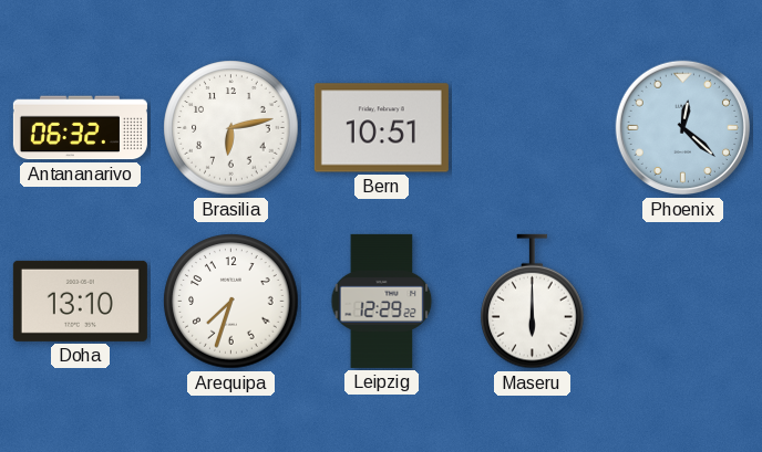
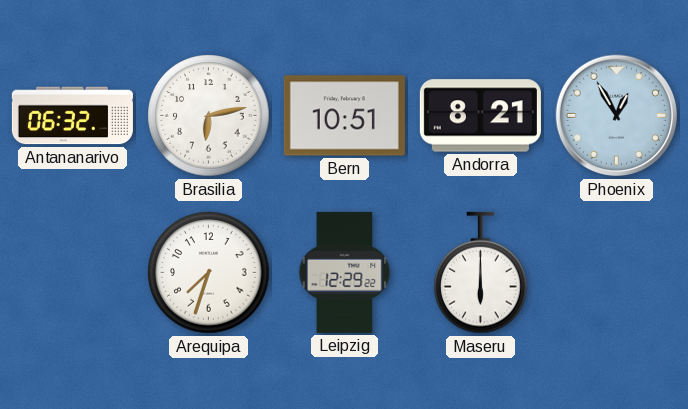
Andorra: none -> 8:21
Phoenix: 12:22 -> 12:55
Doha: 13:10 -> none
